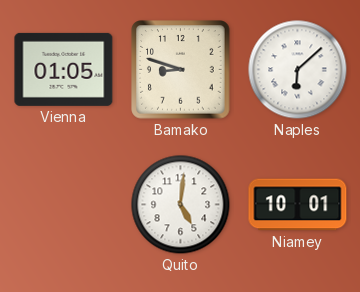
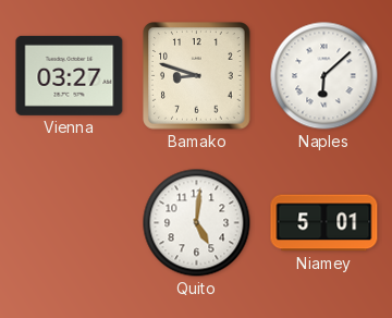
Vienna: 01:05 -> 03:27
Niamey: 10:01 -> 5:01
